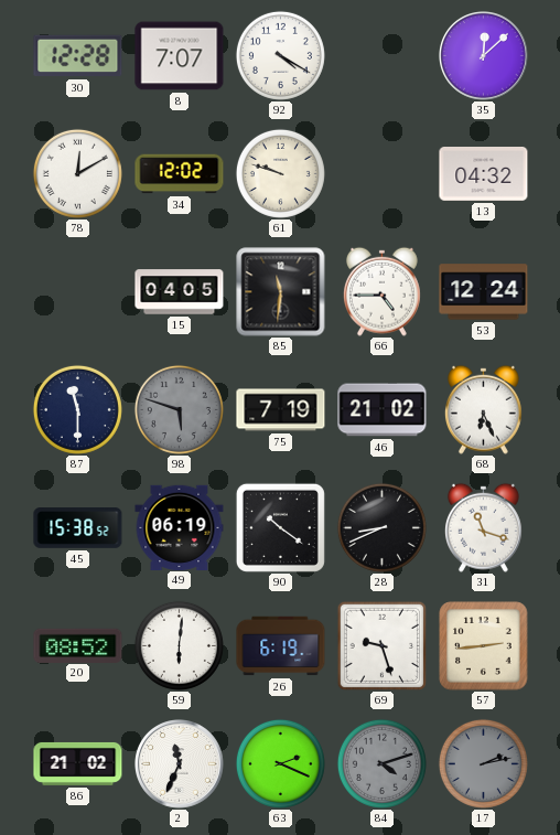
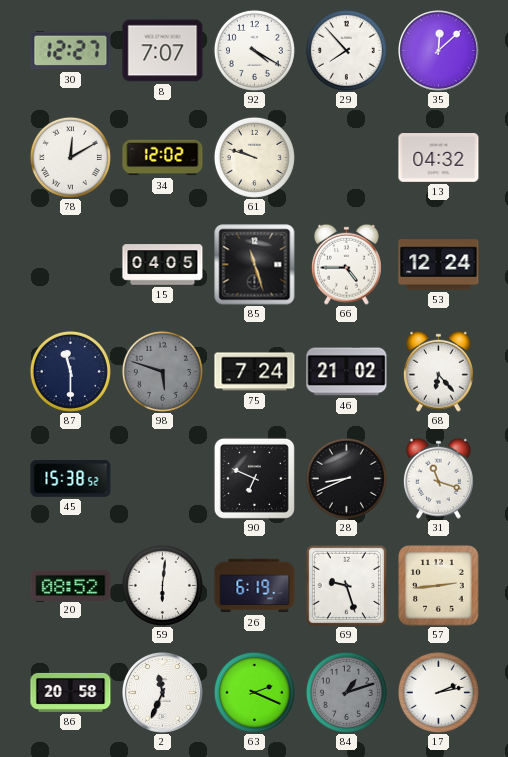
30: 12:28 -> 12:27
29: none -> 7:53
85: 11:31 -> 11:27
75: 7:19 -> 7:24
68: 6:26 -> 6:23
49: 06:19 -> none
90: 10:21 -> 6:49
86: 21:02 -> 20:58
84: 4:12 -> 1:12
17 dial: grey -> white
